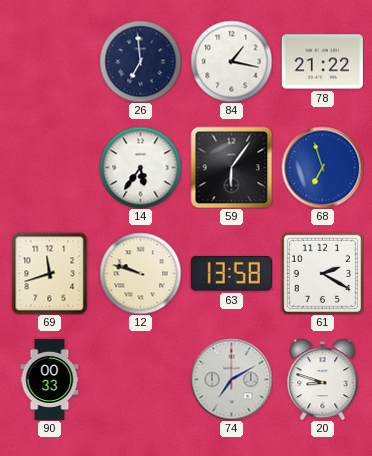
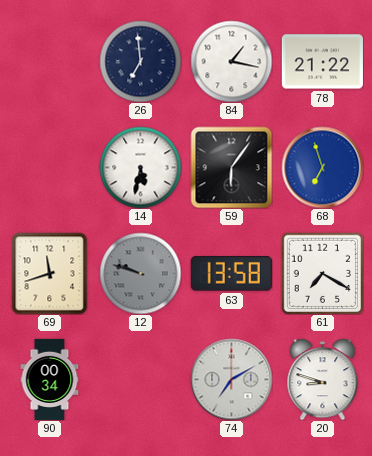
14: 5:36 -> 5:32
12 dial: cream -> grey
61: 2:20 -> 7:20
90: 00:33 -> 00:34
